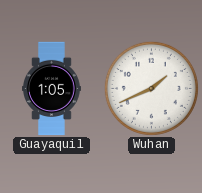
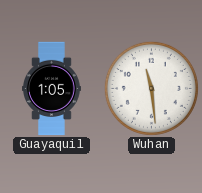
Wuhan: 1:41 -> 11:29
